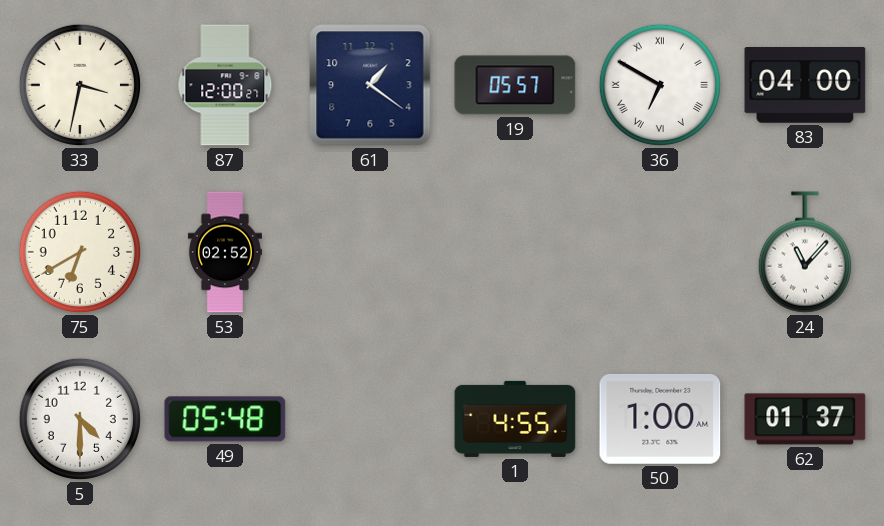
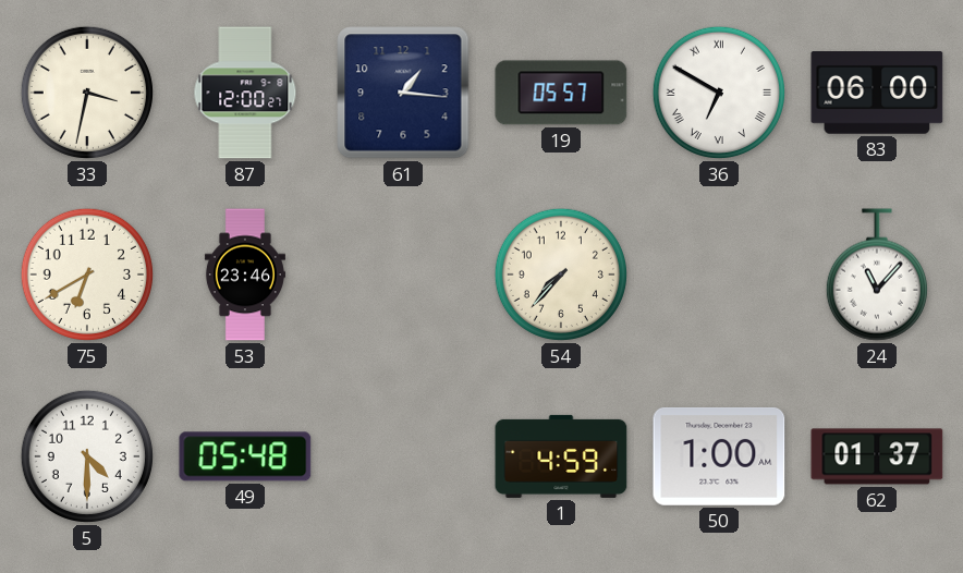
61: 1:21 -> 1:16
83: 04:00 -> 06:00
53: 02:52 -> 23:46
54: none -> 7:37
1: 4:55 -> 4:59
